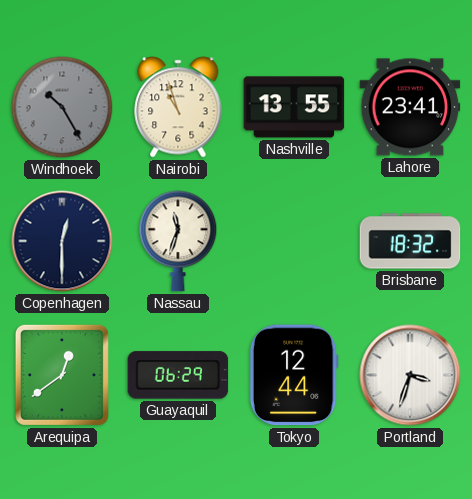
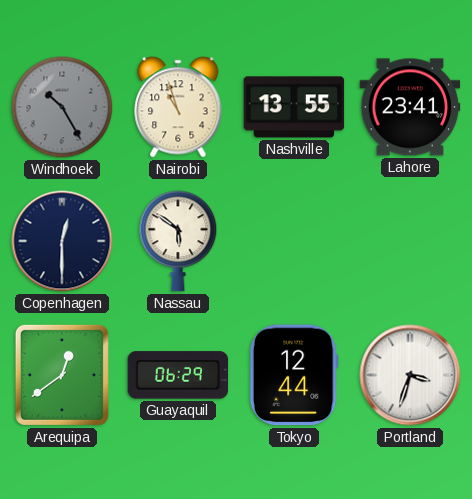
Nassau: 11:33 -> 5:51
Brisbane: 18:32 -> none
